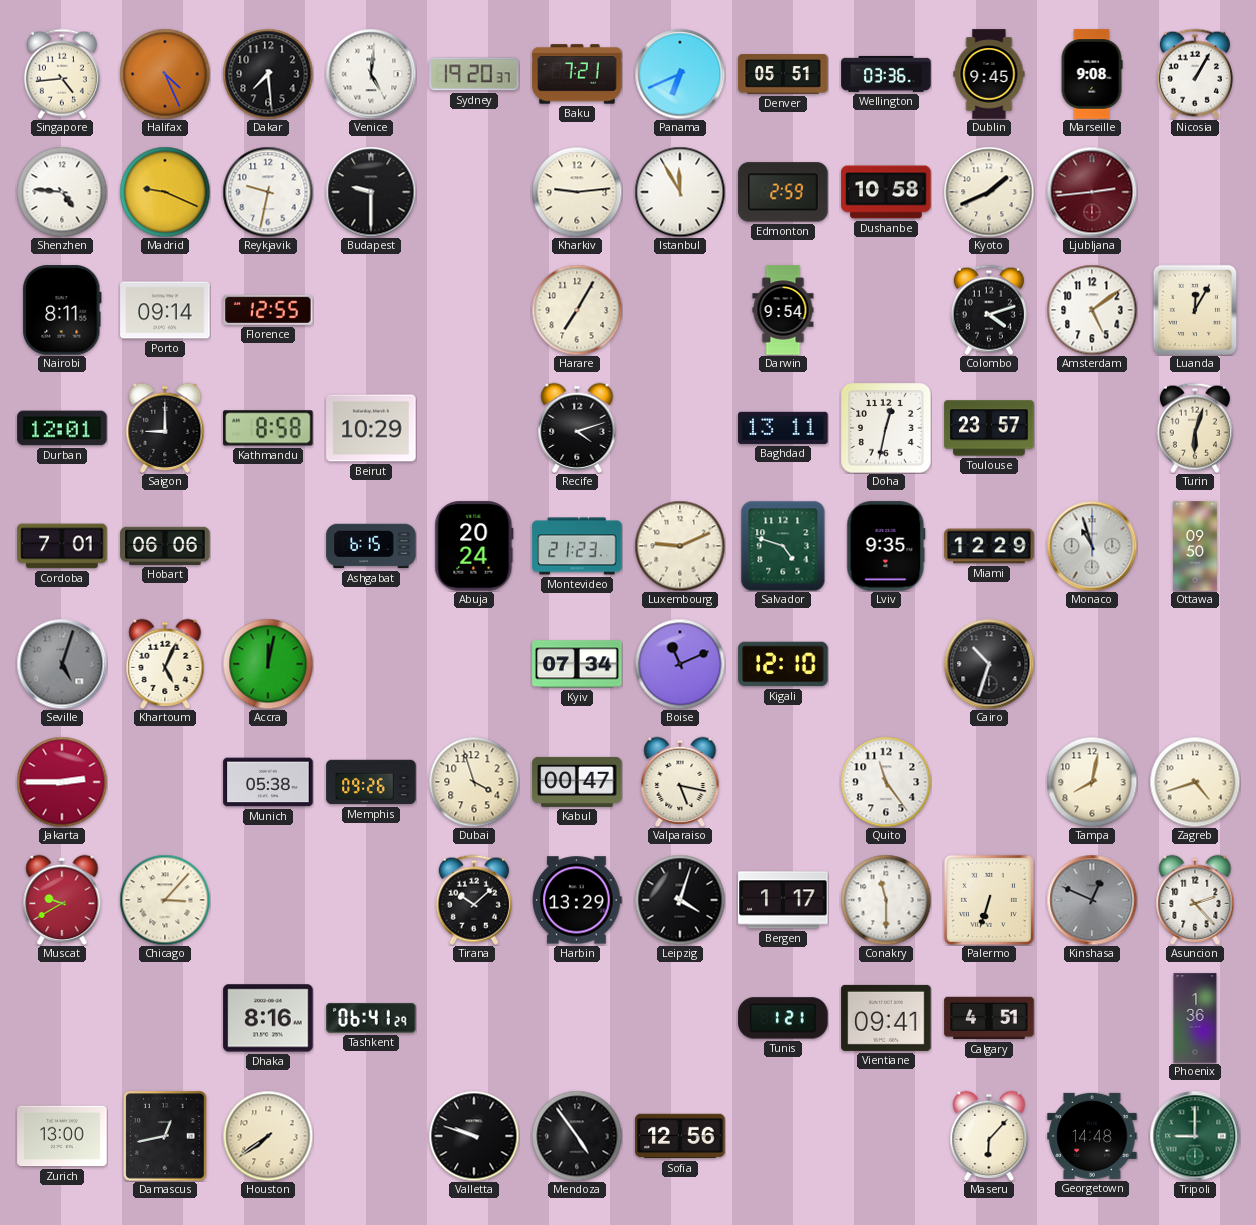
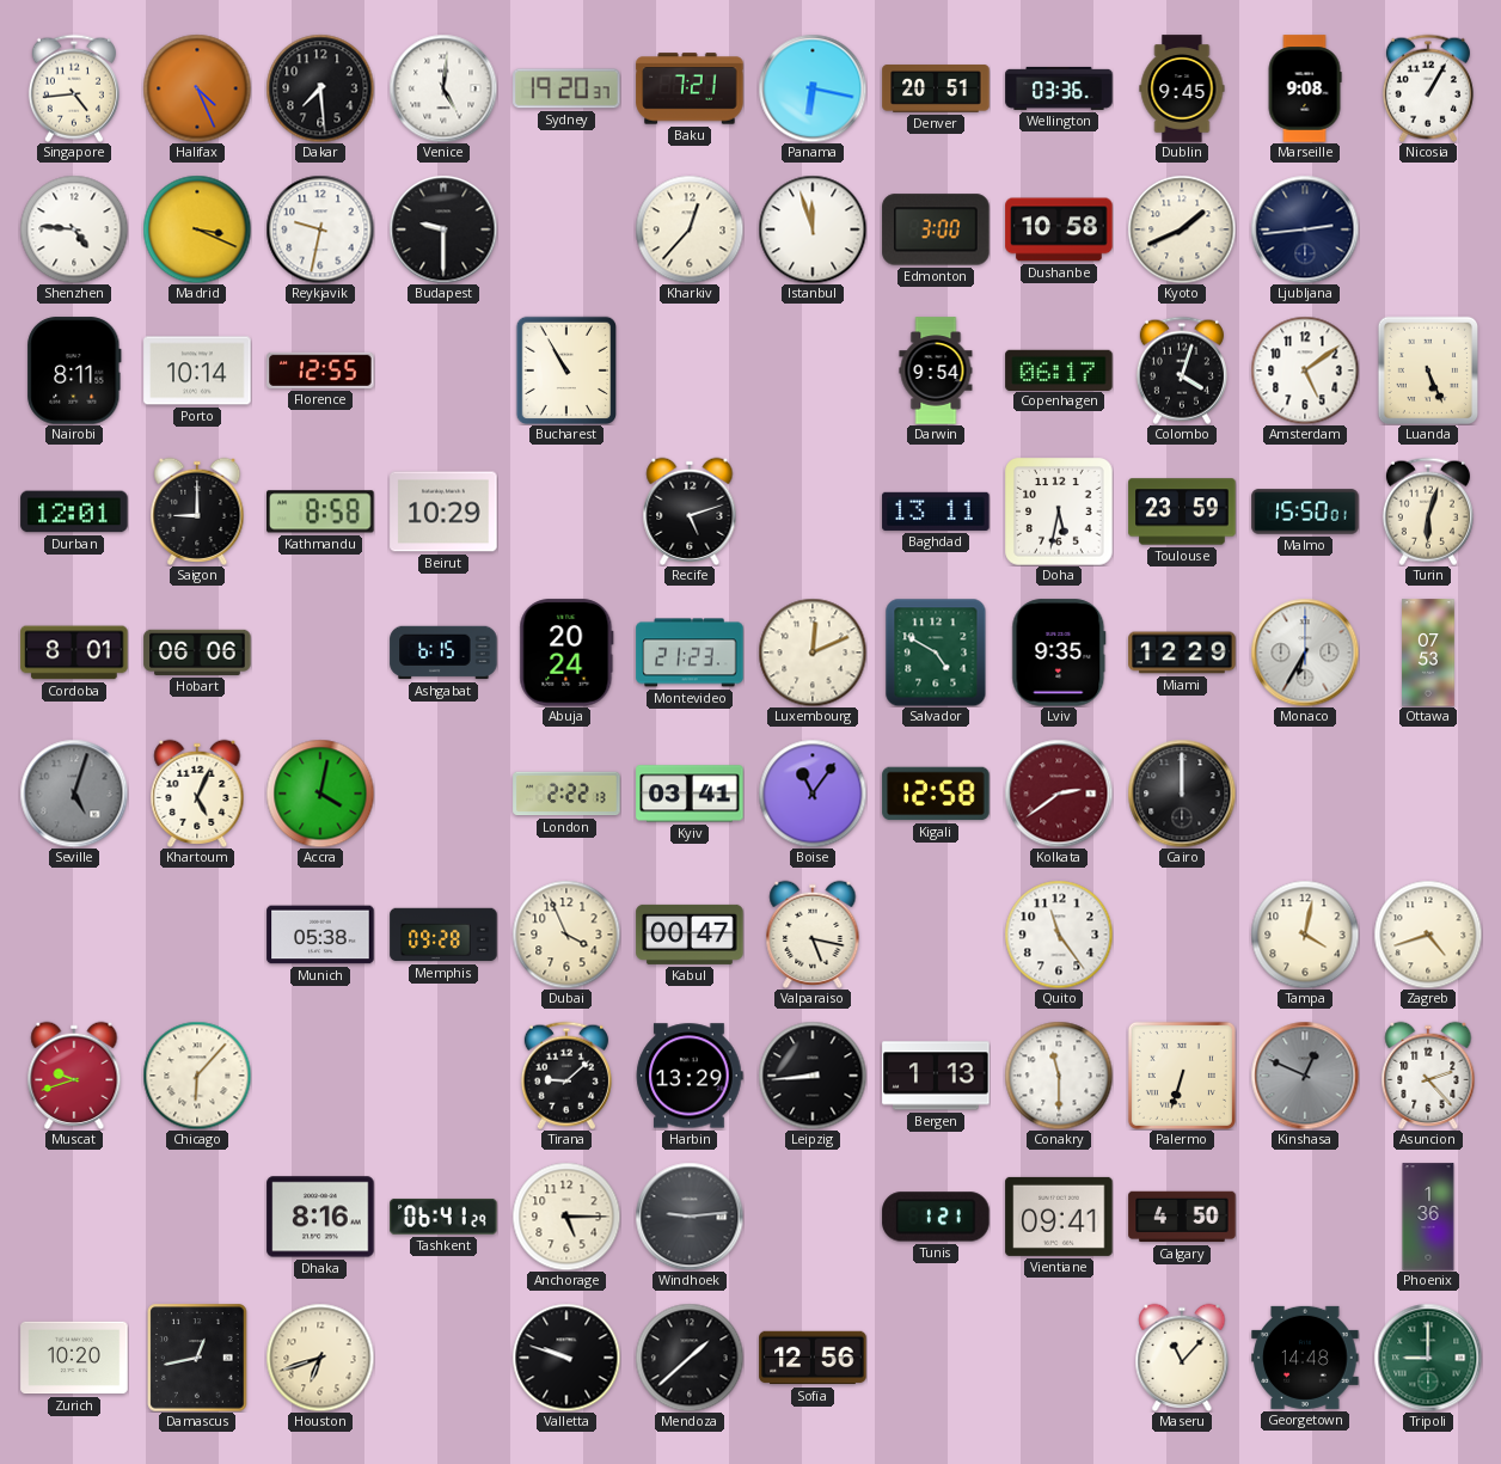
Panama: 6:41 -> 6:17
Denver: 05:51 -> 20:51
Madrid: 9:19 -> 3:19
Kharkiv: 9:14 -> 12:37
Istanbul: 11:55 -> 11:57
Edmonton: 2:59 -> 3:00
Ljubljana dial: burgundy -> navy
Porto: 09:14 -> 10:14
Bucharest: none -> 10:55
Harare: 7:05 -> none
Copenhagen: none -> 06:17
Colombo: 4:12 -> 4:03
Luanda: 12:05 -> 5:26
Recife: 4:12 -> 5:12
Doha: 12:32 -> 5:32
Toulouse: 23:57 -> 23:59
Malmo: none -> 15:50
Cordoba: 7:01 -> 8:01
Luxembourg: 9:11 -> 12:11
Salvador: 4:48 -> 4:50
Monaco: 10:57 -> 6:35
Ottawa: 09:50 -> 07:53
Accra: 12:02 -> 4:02
London: none -> 2:22
Kyiv: 07:34 -> 03:41
Boise: 11:11 -> 11:06
Kigali: 12:10 -> 12:58
Kolkata: none -> 2:39
Cairo: 10:33 -> 12:00
Jakarta: 2:45 -> none
Memphis: 09:26 -> 09:28
Dubai: 3:57 -> 3:56
Tampa: 8:02 -> 4:02
Muscat: 9:40 -> 9:42
Chicago: 3:07 -> 6:07
Tirana: 10:08 -> 9:08
Leipzig: 4:03 -> 8:44
Bergen: 1:17 -> 1:13
Anchorage: none -> 5:15
Windhoek: none -> 9:14
Calgary: 4:51 -> 4:50
Zurich: 13:00 -> 10:20
Houston: 7:39 -> 6:42
Mendoza: 4:54 -> 1:38
Maseru: 6:07 -> 11:07
